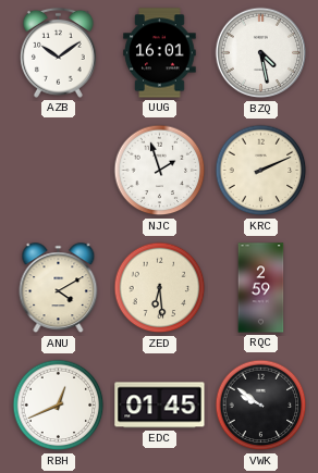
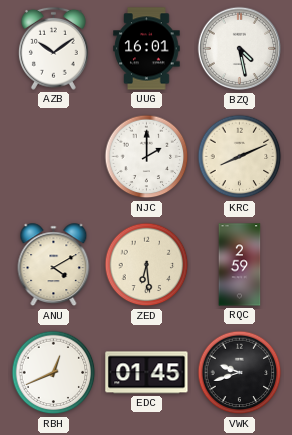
NJC: 1:57 -> 2:00
KRC: 2:11 -> 8:11
VWK: 9:51 -> 9:42
